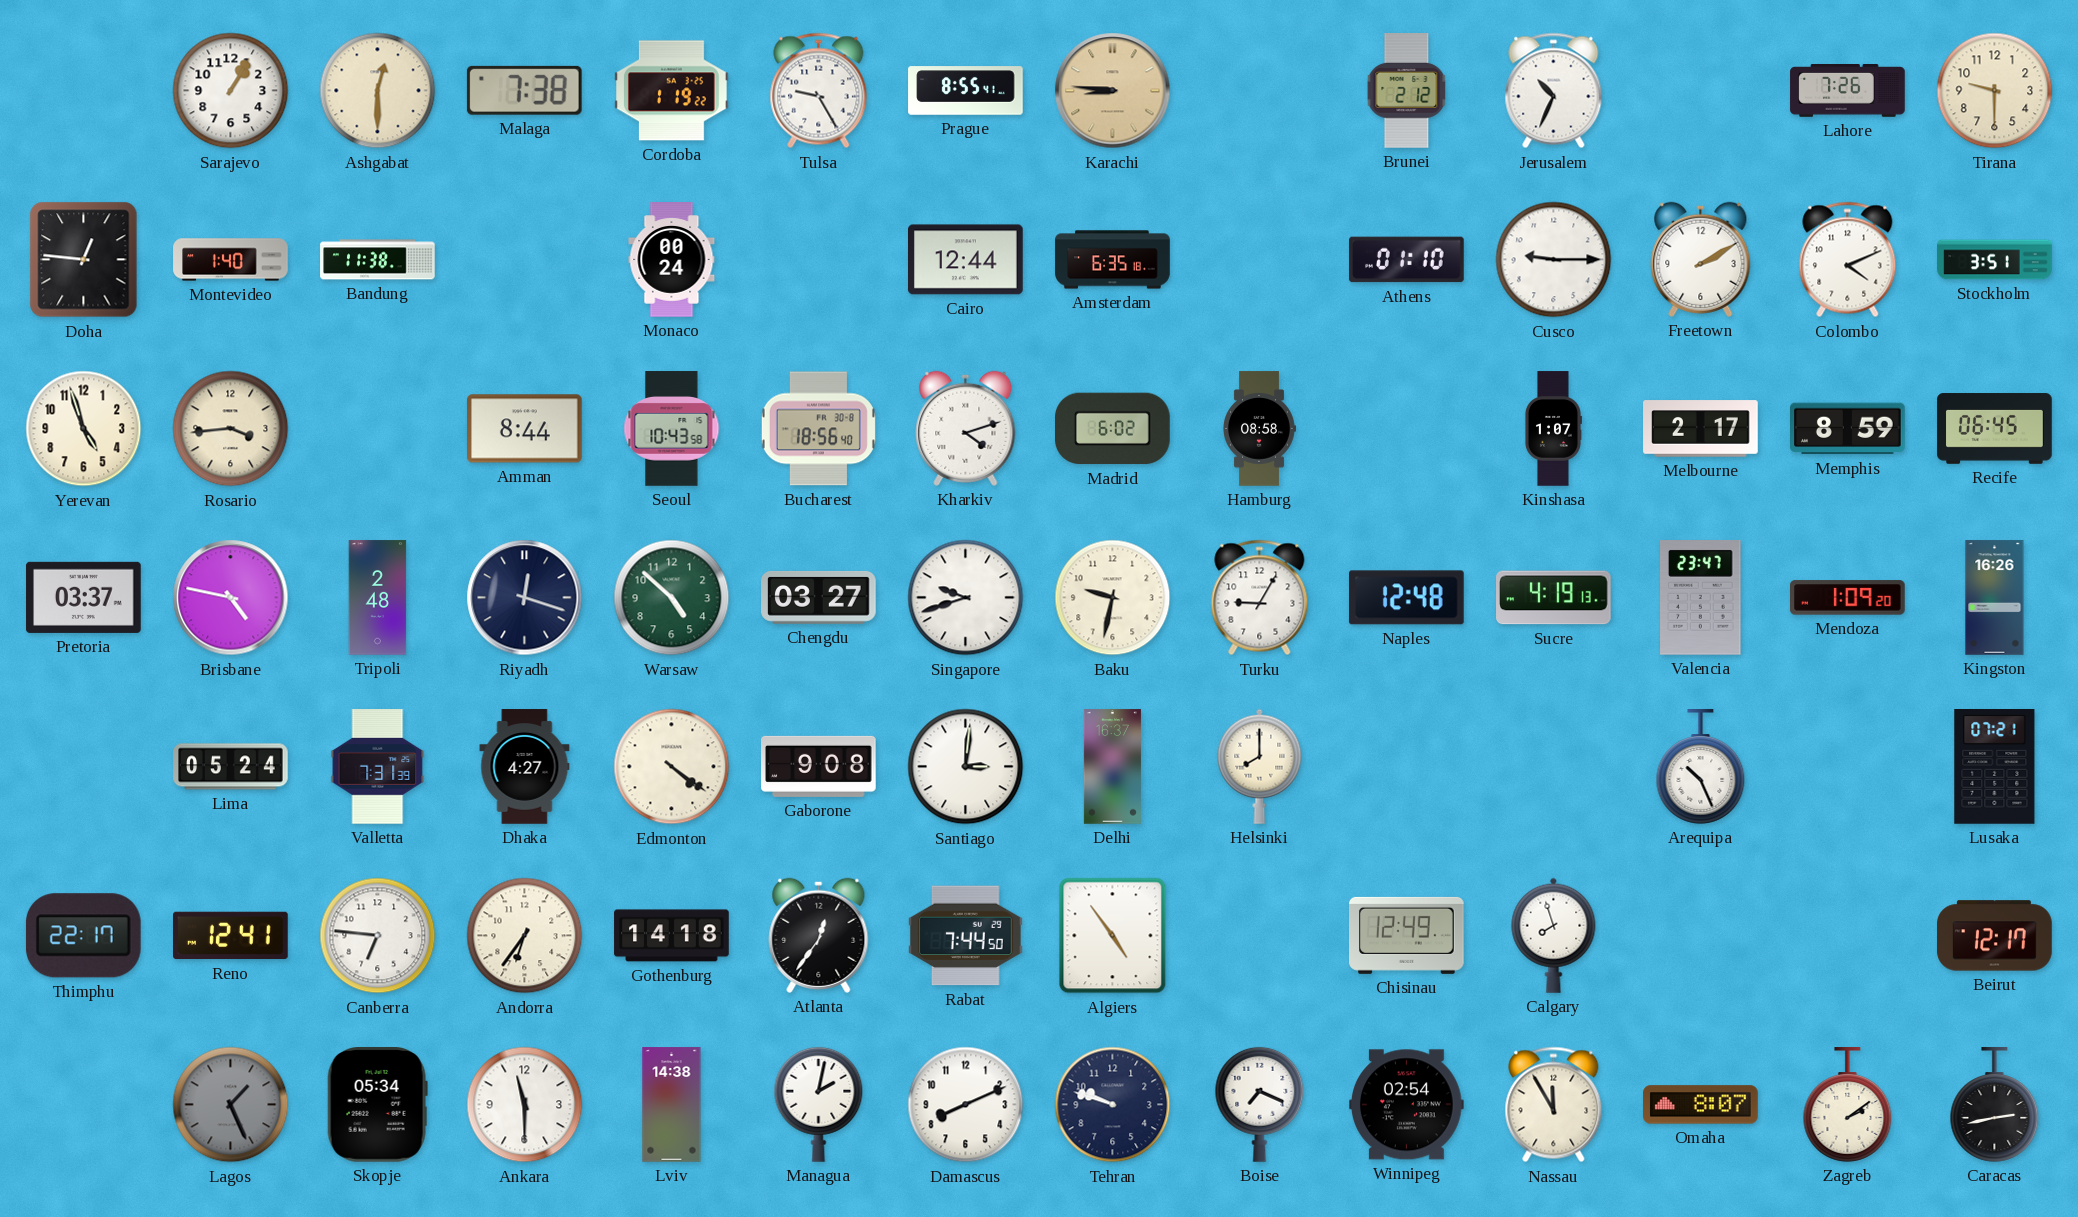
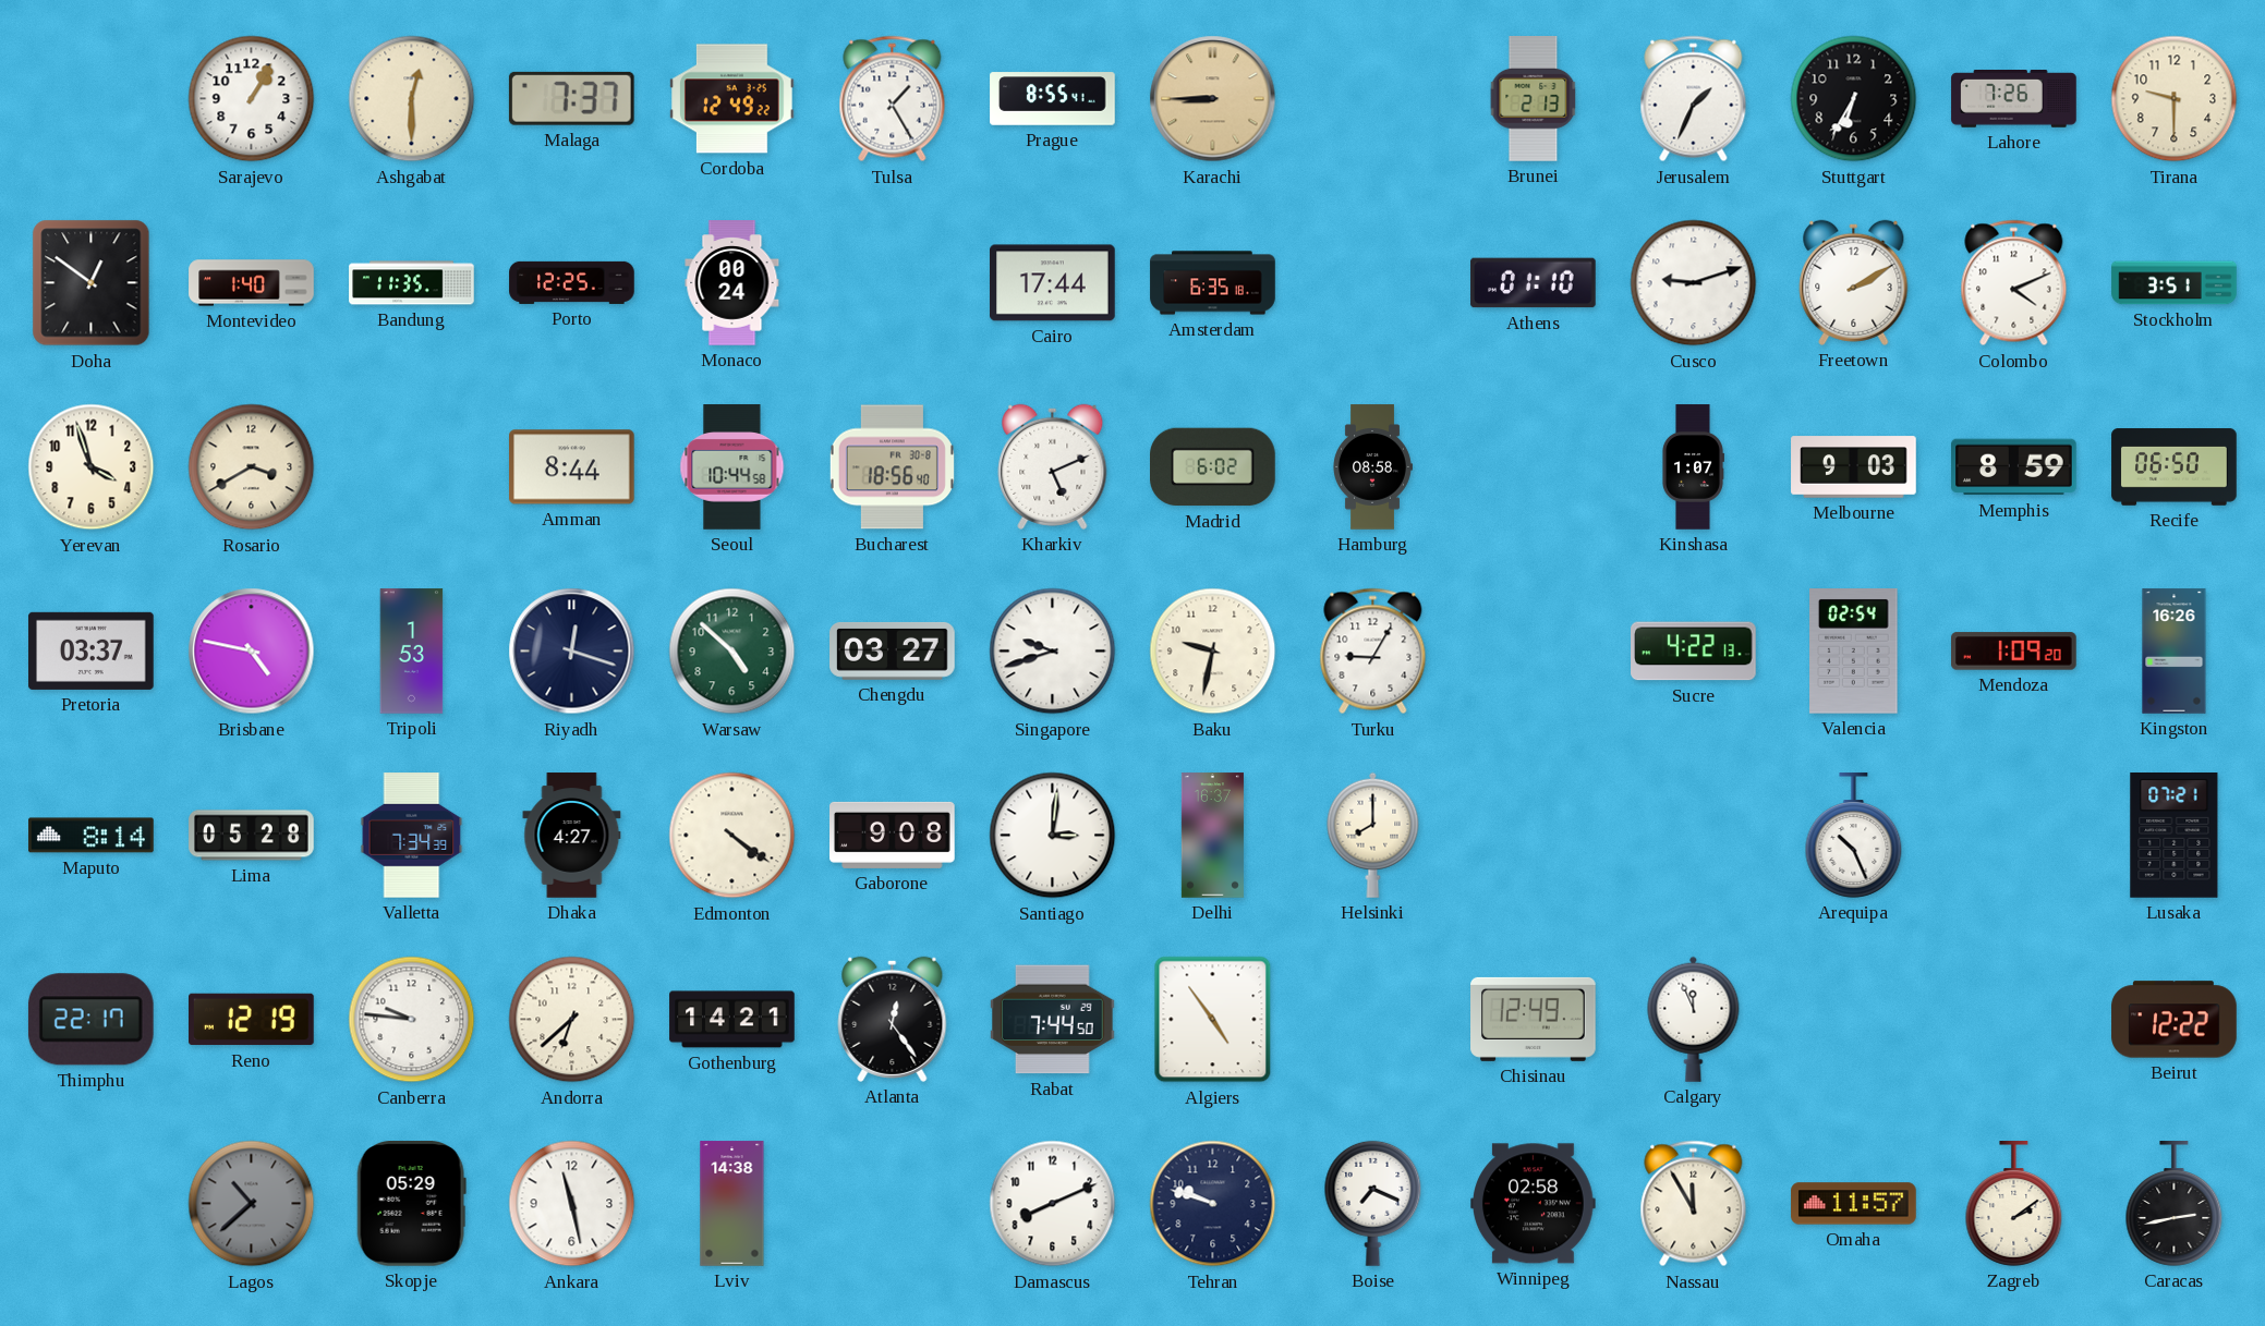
Malaga: 7:38 -> 7:37
Cordoba: 1:19 -> 12:49
Tulsa: 9:25 -> 1:25
Karachi: 8:46 -> 8:45
Brunei: 2:12 -> 2:13
Jerusalem: 10:34 -> 1:34
Stuttgart: none -> 6:35
Doha: 12:46 -> 12:51
Bandung: 11:38 -> 11:35
Porto: none -> 12:25
Cairo: 12:44 -> 17:44
Cusco: 9:15 -> 9:12
Yerevan: 4:57 -> 3:57
Rosario: 3:44 -> 3:40
Seoul: 10:43 -> 10:44
Kharkiv: 4:12 -> 5:11
Melbourne: 2:17 -> 9:03
Recife: 06:45 -> 06:50
Tripoli: 2:48 -> 1:53
Naples: 12:48 -> none
Sucre: 4:19 -> 4:22
Valencia: 23:47 -> 02:54
Maputo: none -> 8:14
Lima: 05:24 -> 05:28
Valletta: 7:31 -> 7:34
Reno: 12:41 -> 12:19
Canberra: 6:46 -> 9:46
Andorra: 6:36 -> 6:38
Gothenburg: 14:18 -> 14:21
Atlanta: 12:36 -> 12:24
Calgary: 7:57 -> 11:56
Beirut: 12:17 -> 12:22
Lagos: 1:26 -> 10:38
Skopje: 05:34 -> 05:29
Ankara: 11:30 -> 11:28
Managua: 2:02 -> none
Winnipeg: 02:54 -> 02:58
Omaha: 8:07 -> 11:57
